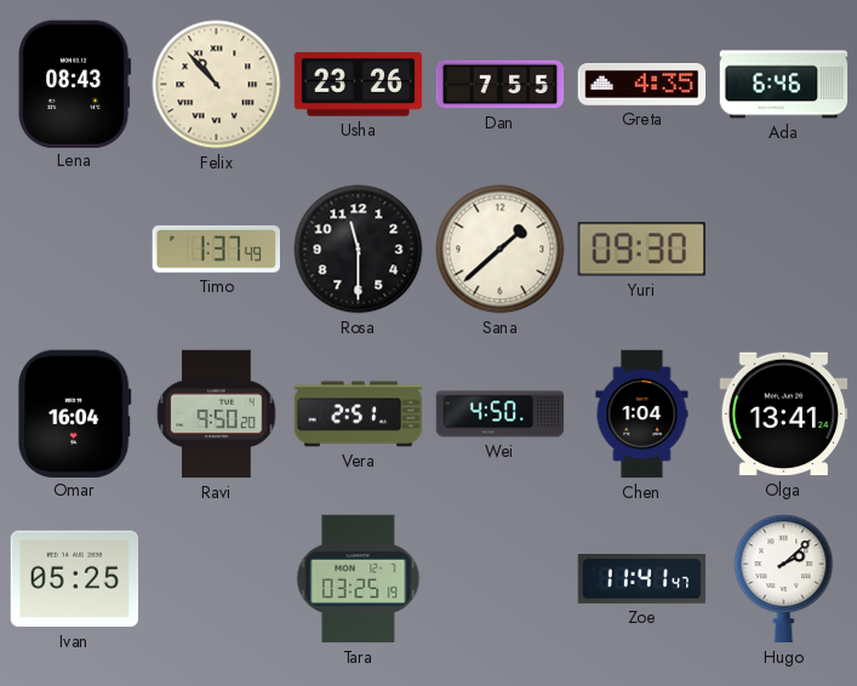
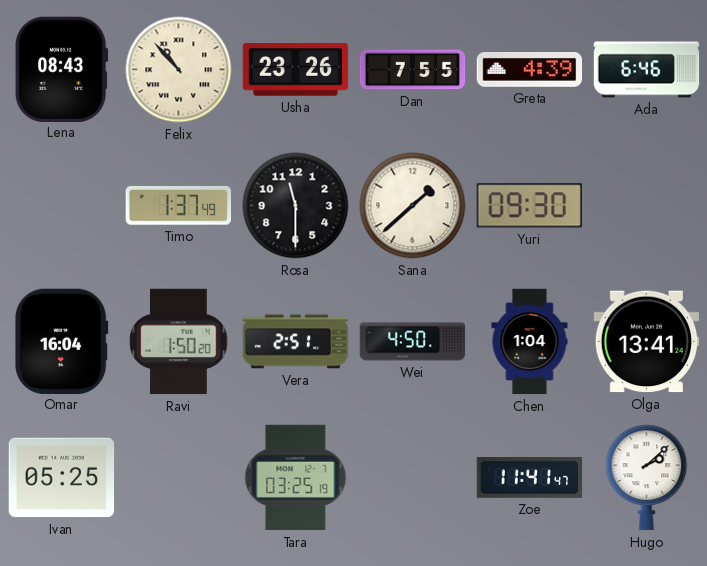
Greta: 4:35 -> 4:39
Ravi: 9:50 -> 1:50
